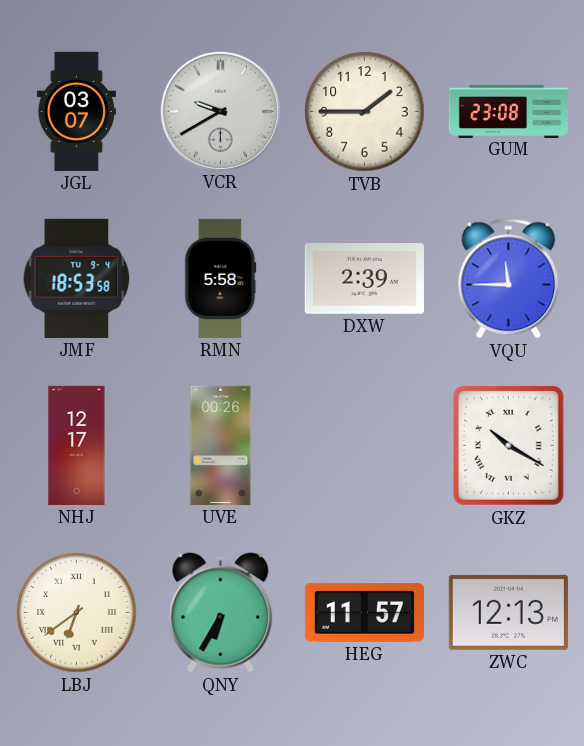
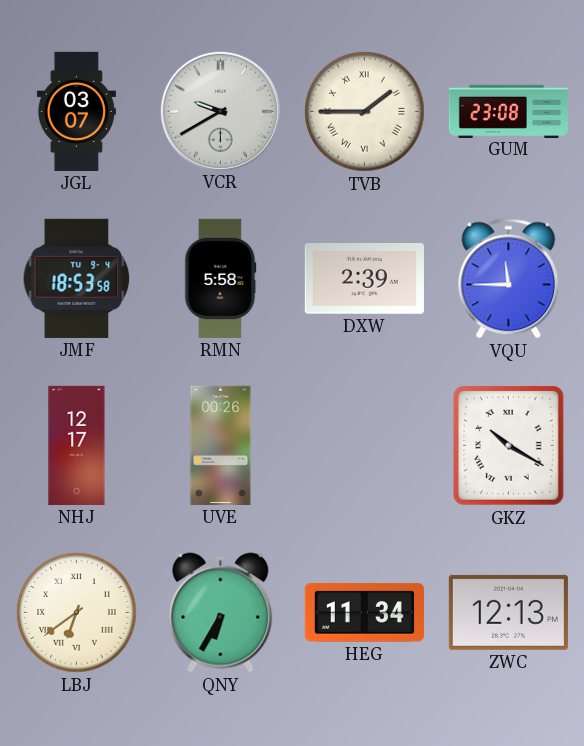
TVB numerals: Arabic -> Roman
HEG: 11:57 -> 11:34
